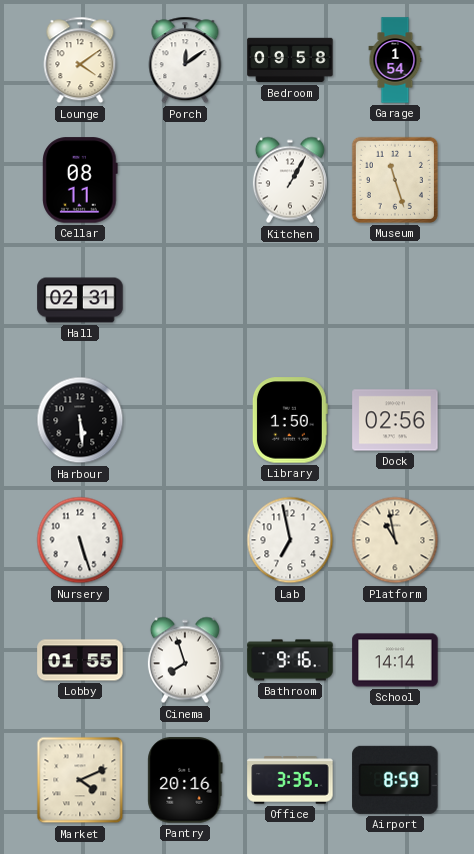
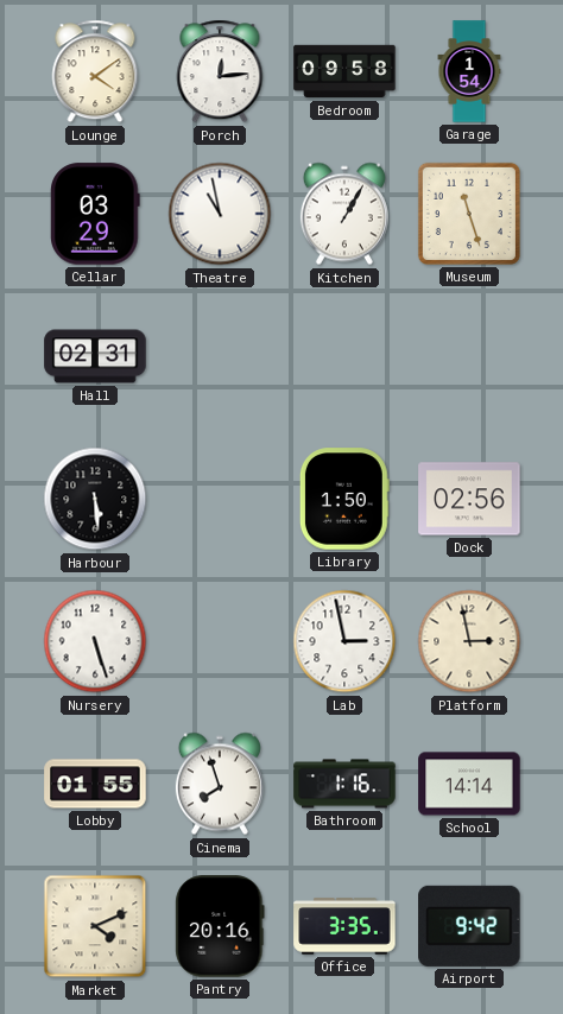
Porch: 12:09 -> 12:14
Cellar: 08:11 -> 03:29
Theatre: none -> 10:58
Lab: 6:58 -> 2:58
Platform: 10:58 -> 2:58
Bathroom: 9:16 -> 1:16
Airport: 8:59 -> 9:42
